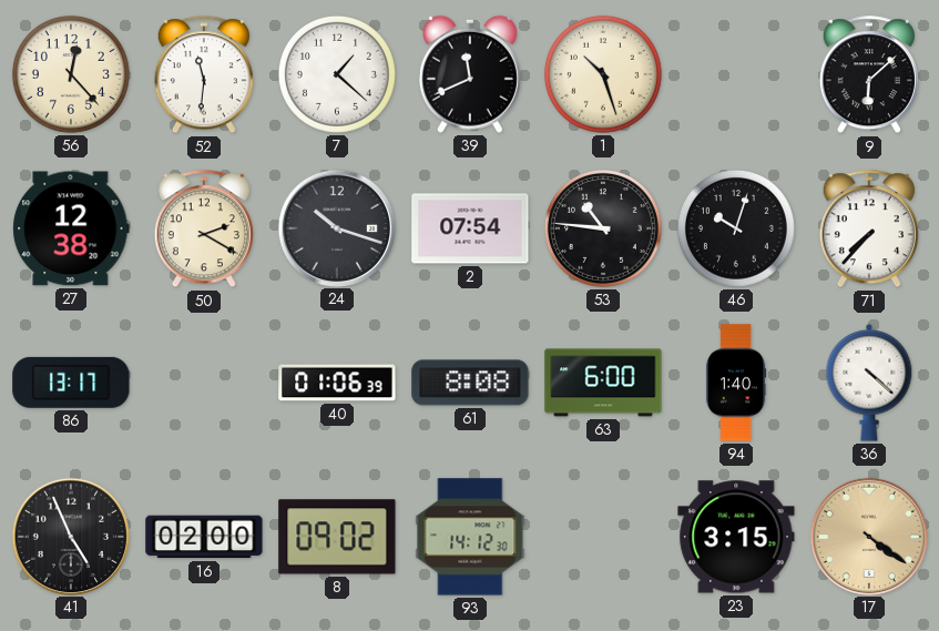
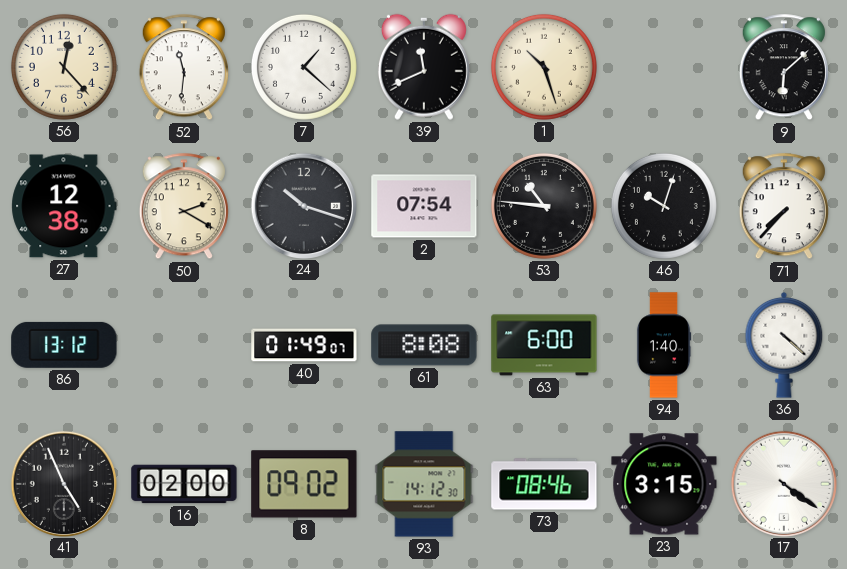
86: 13:17 -> 13:12
40: 01:06 -> 01:49
73: none -> 08:46
17 dial: champagne -> white
